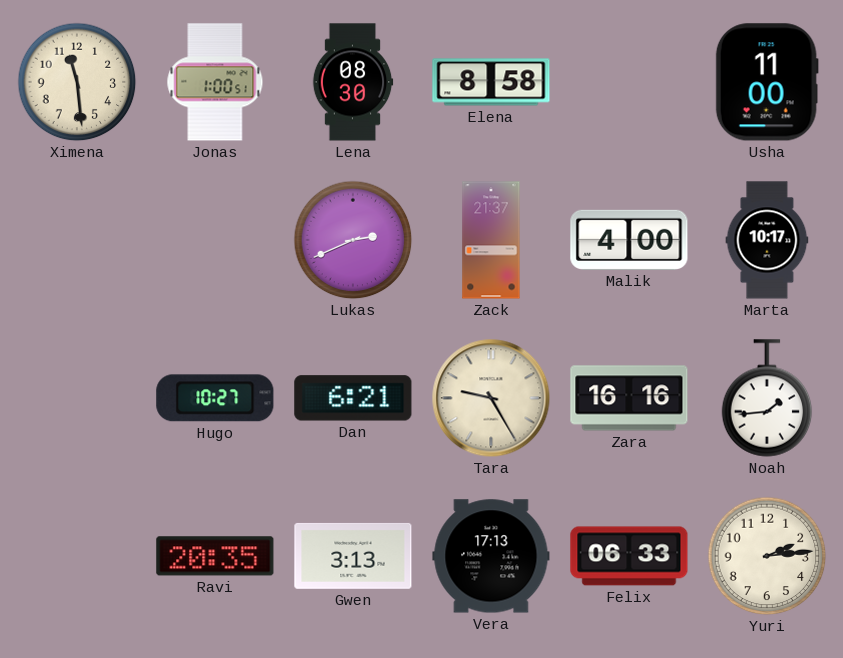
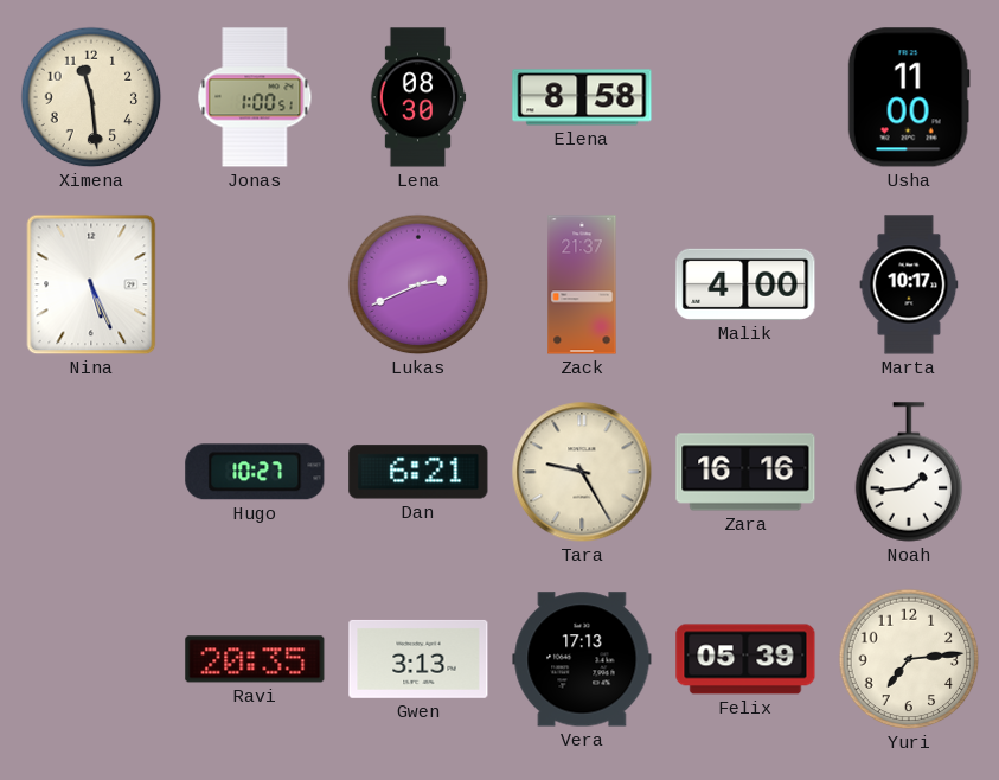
Nina: none -> 5:26
Felix: 06:33 -> 05:39
Yuri: 2:14 -> 7:14
